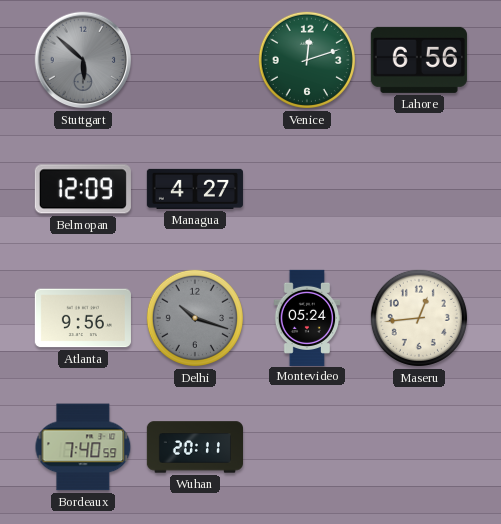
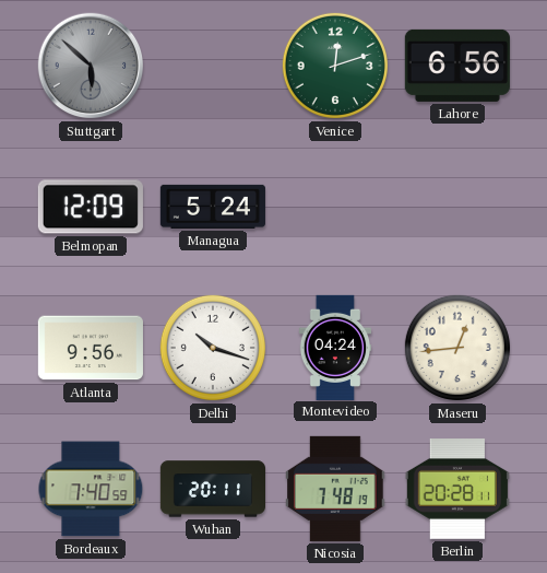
Managua: 4:27 -> 5:24
Delhi dial: grey -> white
Montevideo: 05:24 -> 04:24
Nicosia: none -> 7:48
Berlin: none -> 20:28
